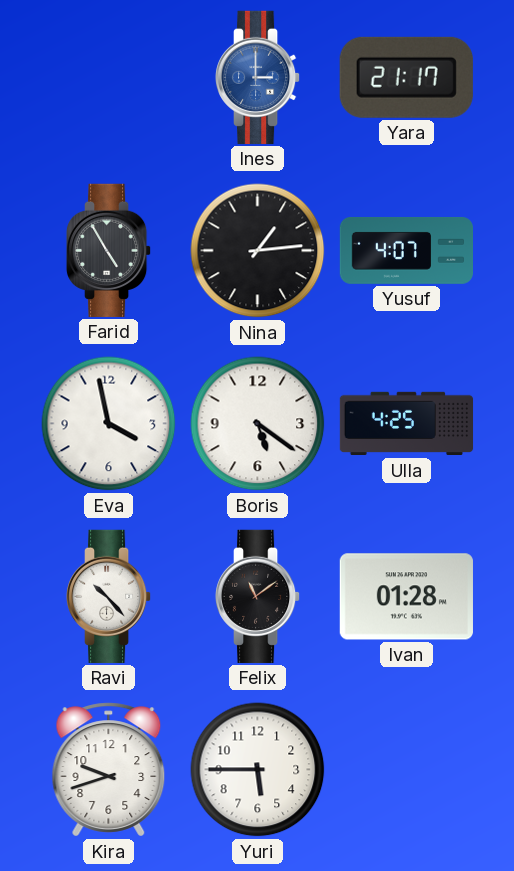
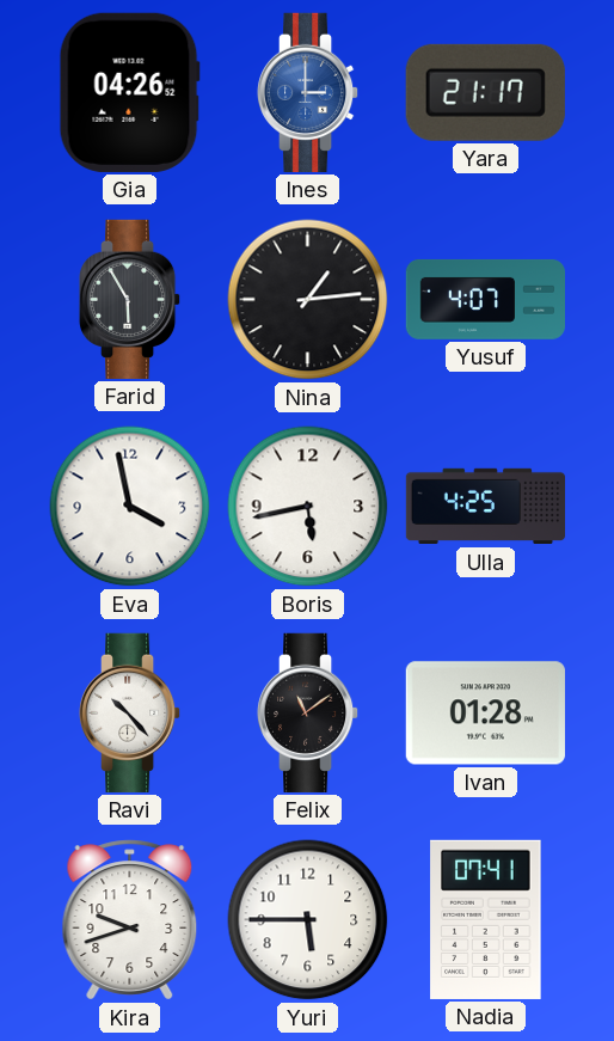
Gia: none -> 04:26
Farid: 4:55 -> 5:55
Boris: 5:21 -> 5:43
Nadia: none -> 07:41
